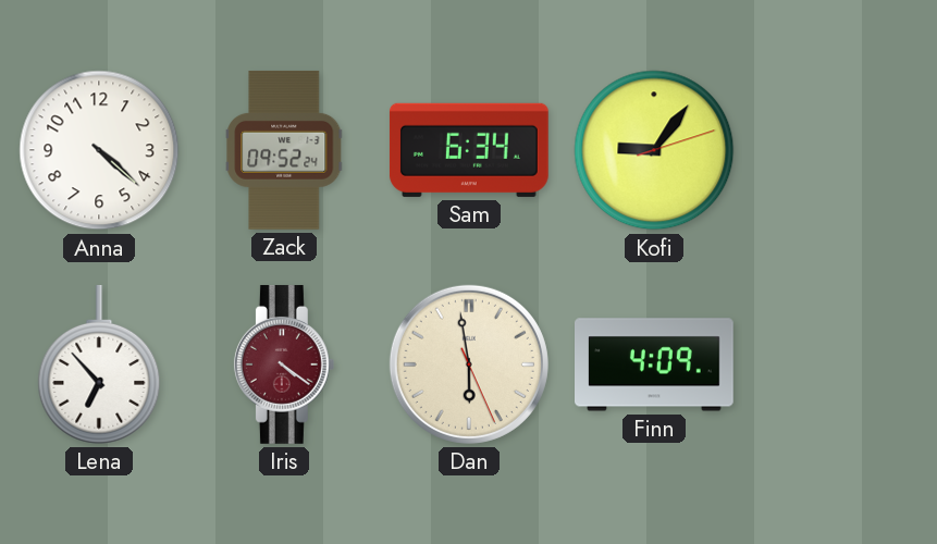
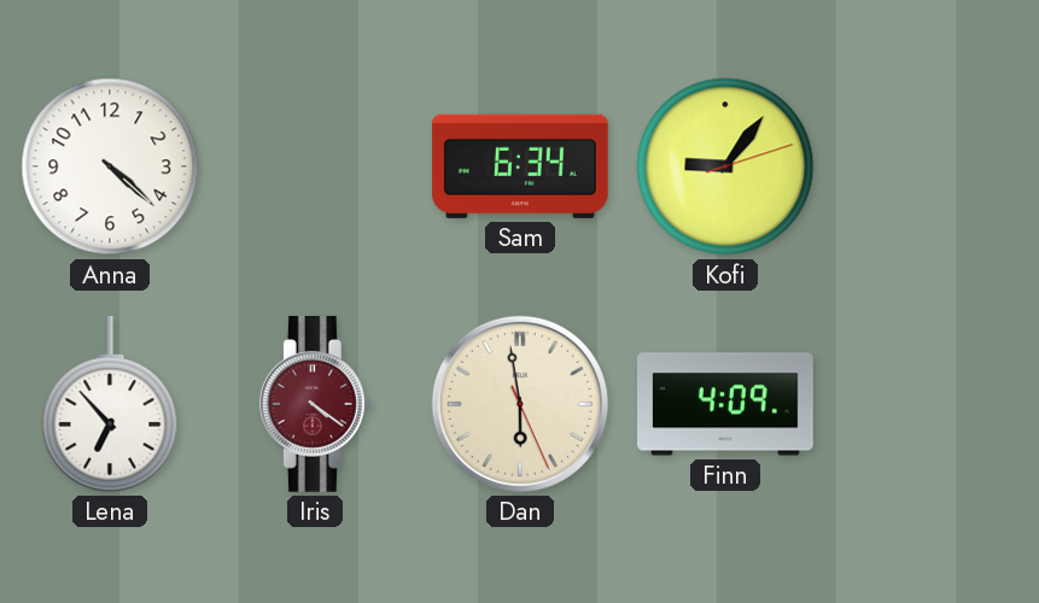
Zack: 09:52 -> none
